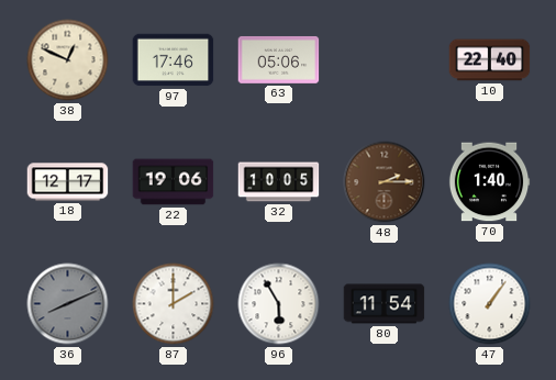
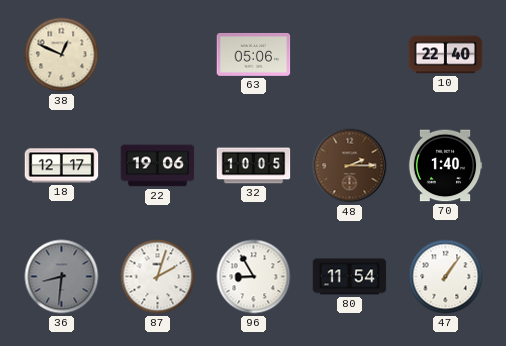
97: 17:46 -> none
36: 8:11 -> 8:31
87: 2:00 -> 2:03
96: 5:55 -> 8:55
